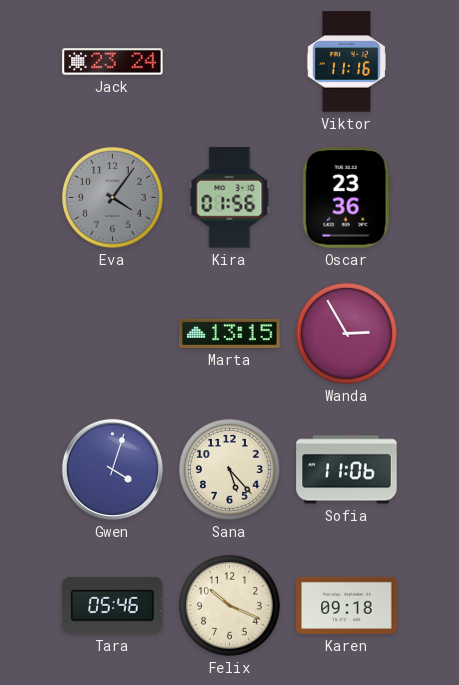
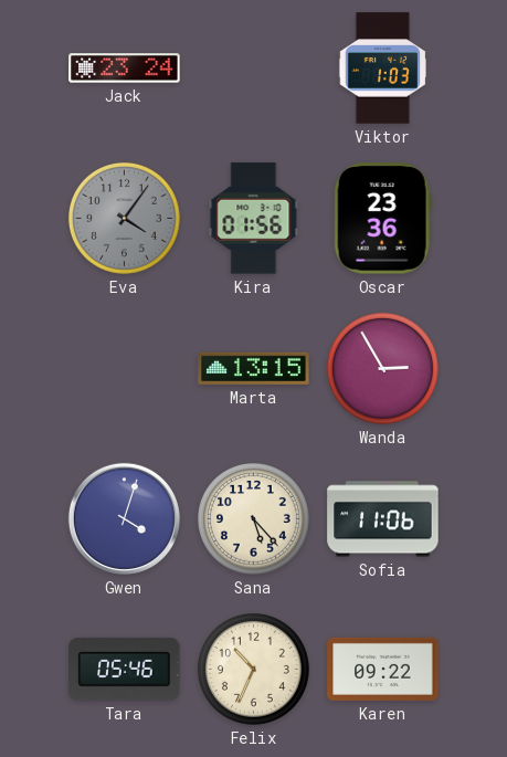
Viktor: 11:16 -> 1:03
Felix: 10:19 -> 10:34
Karen: 09:18 -> 09:22
